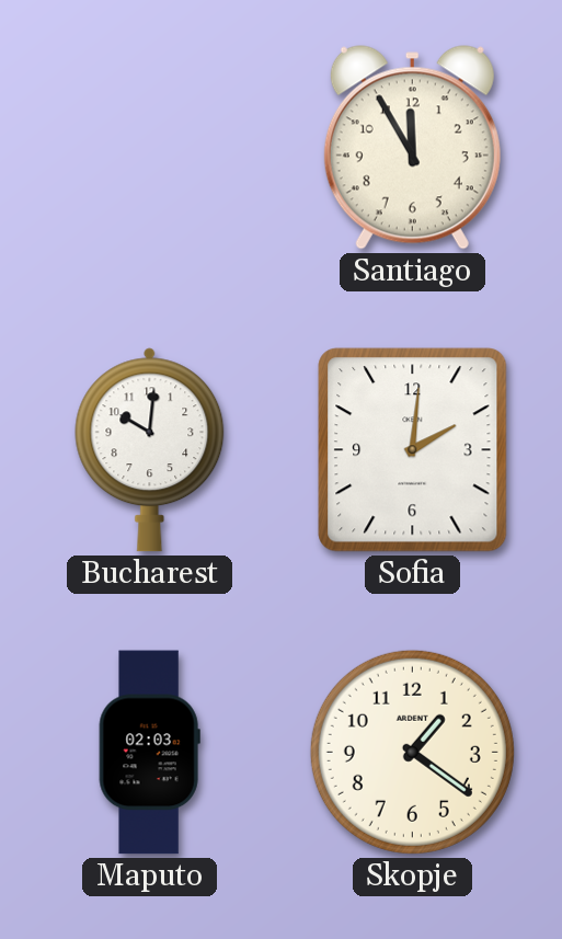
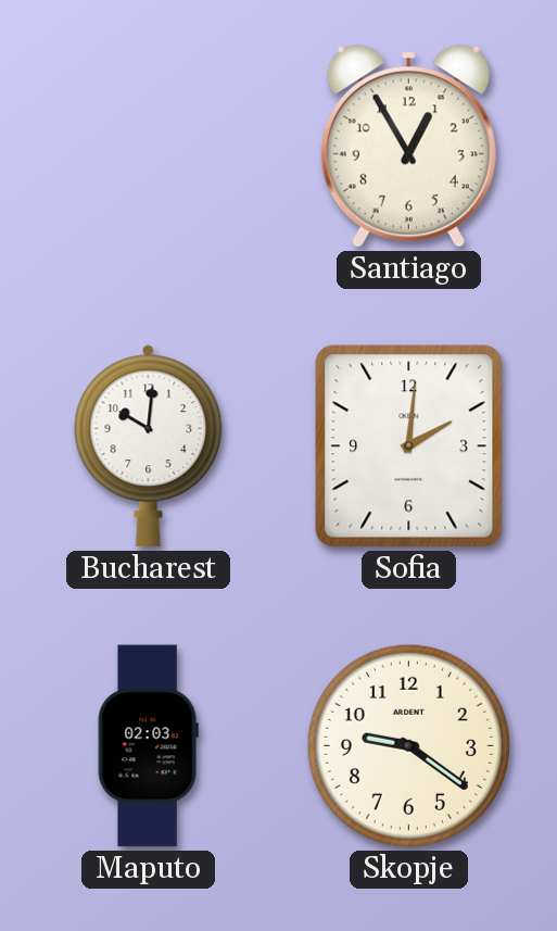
Santiago: 11:55 -> 12:55
Skopje: 1:21 -> 9:21
